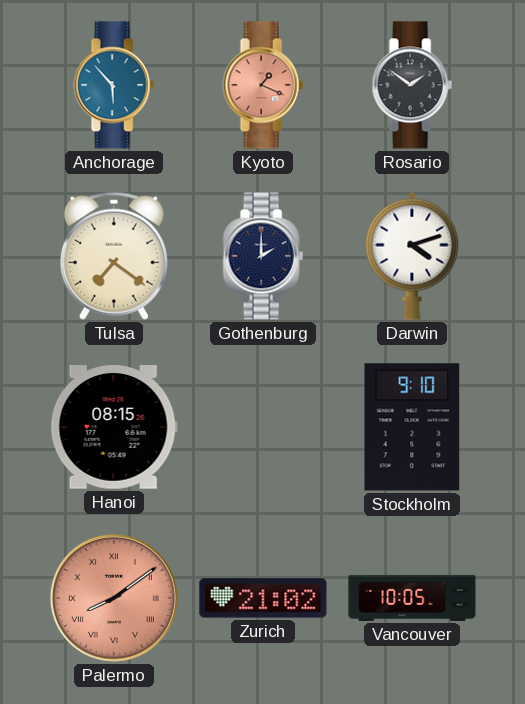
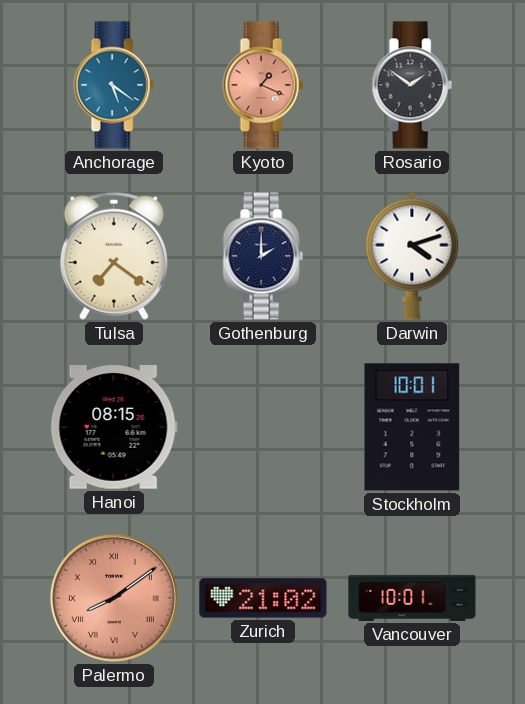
Anchorage: 5:53 -> 5:21
Stockholm: 9:10 -> 10:01
Vancouver: 10:05 -> 10:01
